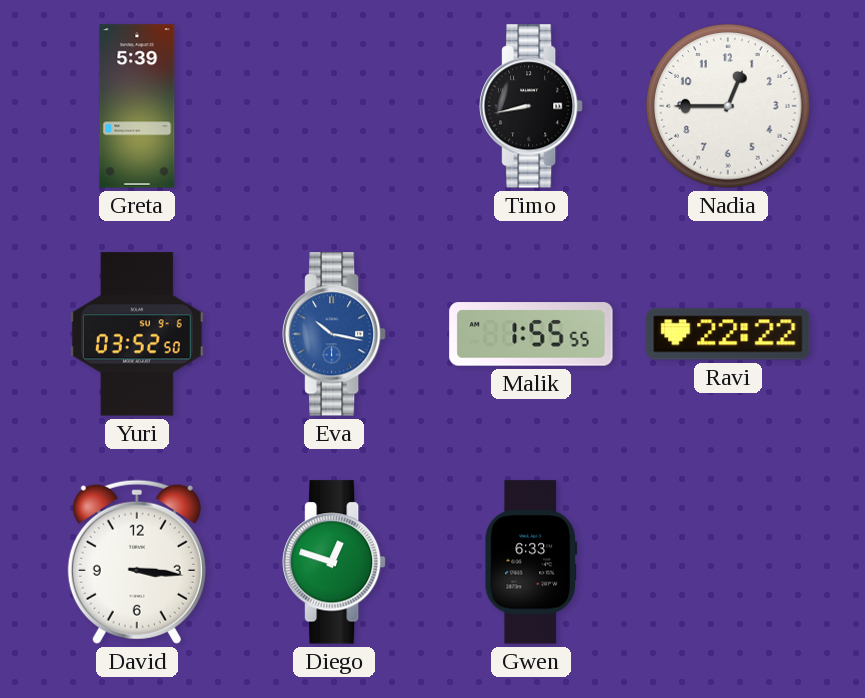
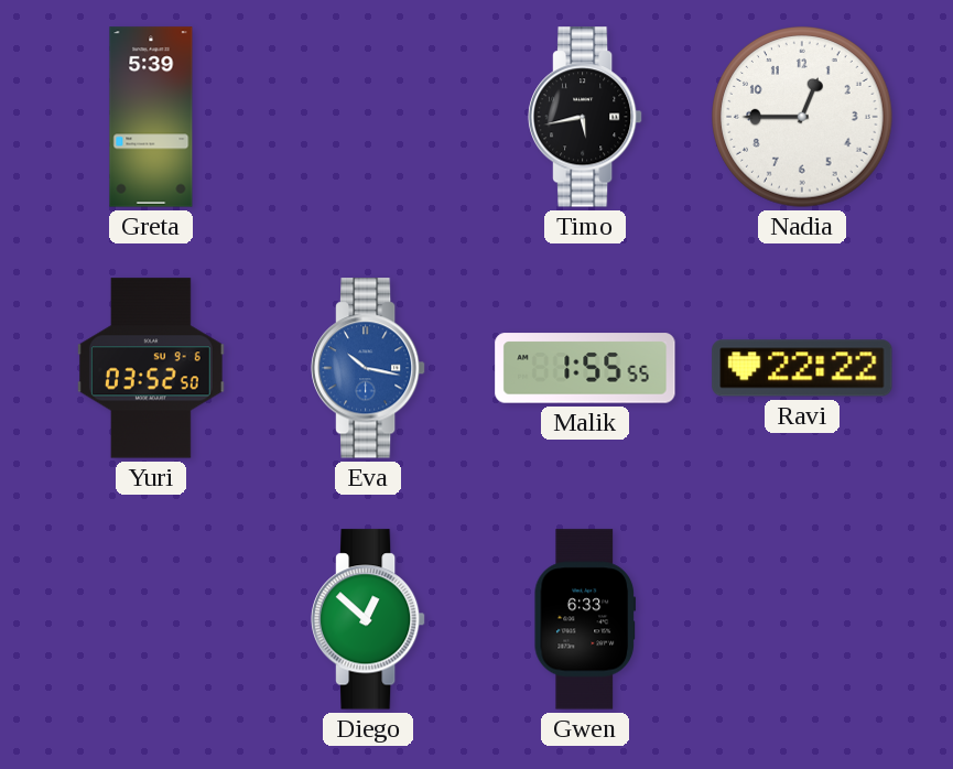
Timo: 8:43 -> 5:43
David: 3:16 -> none
Diego: 12:48 -> 12:52
